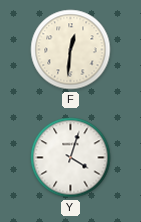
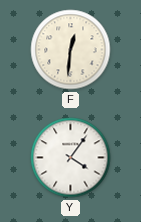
Y: 4:03 -> 4:06
